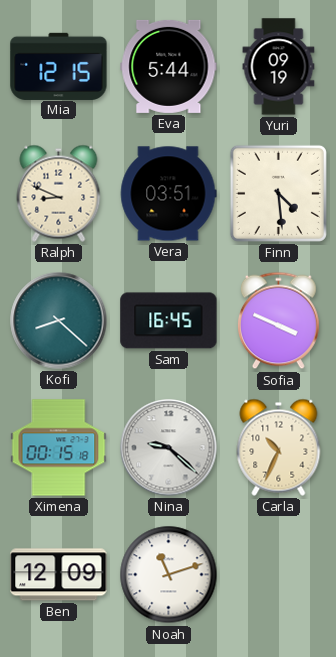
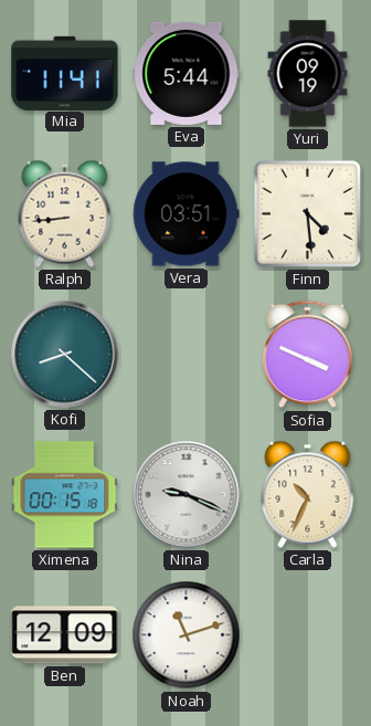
Mia: 12:15 -> 11:41
Ralph: 8:49 -> 8:44
Sam: 16:45 -> none
Nina: 9:22 -> 9:19
